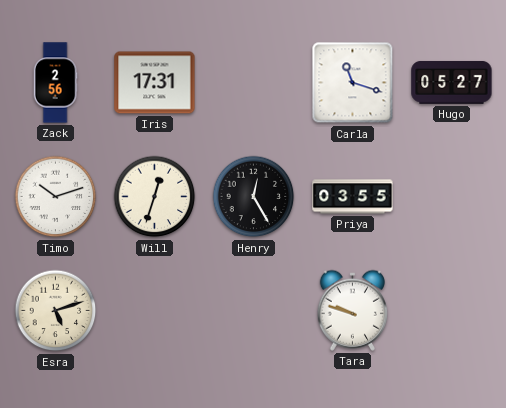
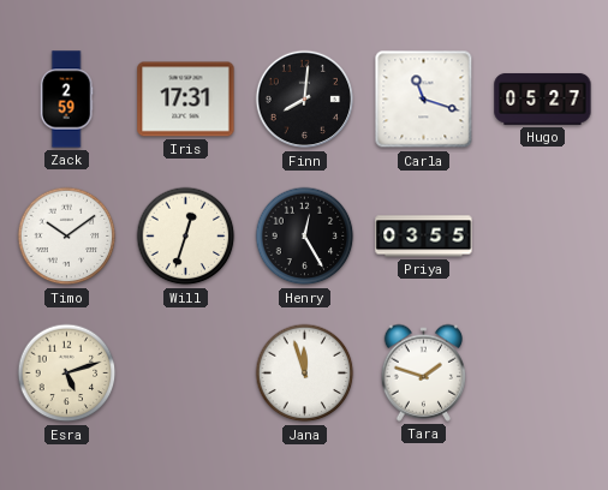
Zack: 2:56 -> 2:59
Finn: none -> 8:01
Timo: 10:12 -> 10:09
Jana: none -> 11:57
Tara: 9:48 -> 1:48
